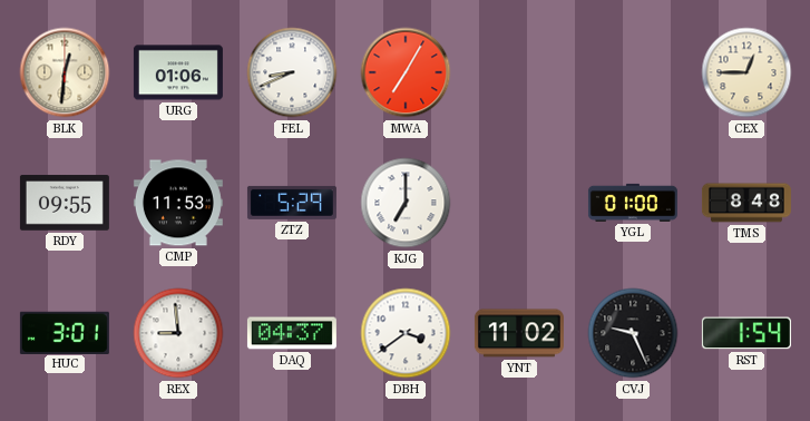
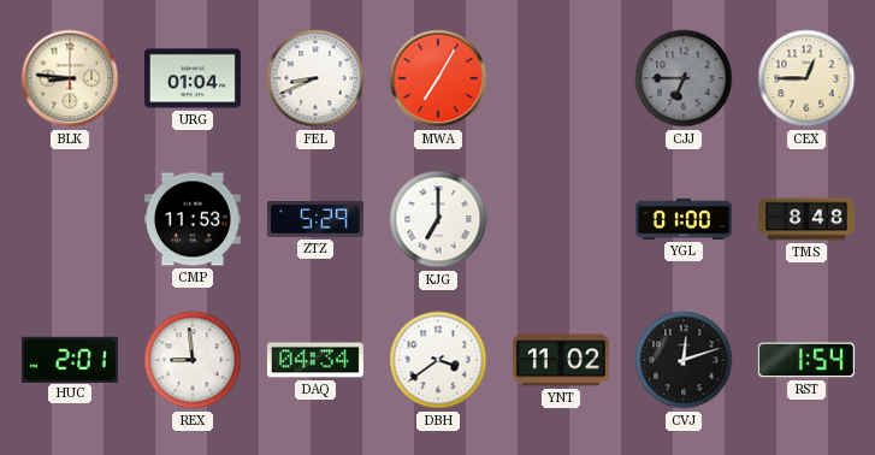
BLK: 12:31 -> 8:46
URG: 01:06 -> 01:04
CJJ: none -> 6:45
RDY: 09:55 -> none
HUC: 3:01 -> 2:01
DAQ: 04:37 -> 04:34
CVJ: 9:26 -> 12:12
